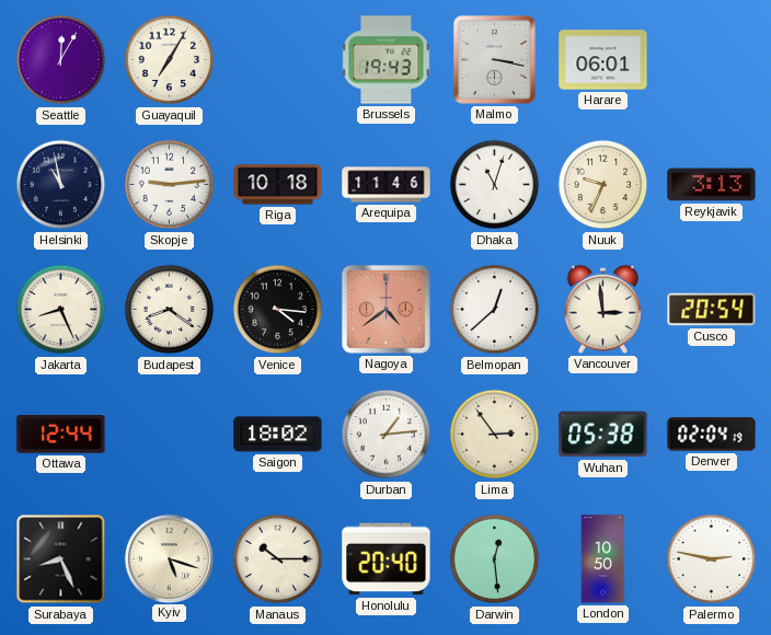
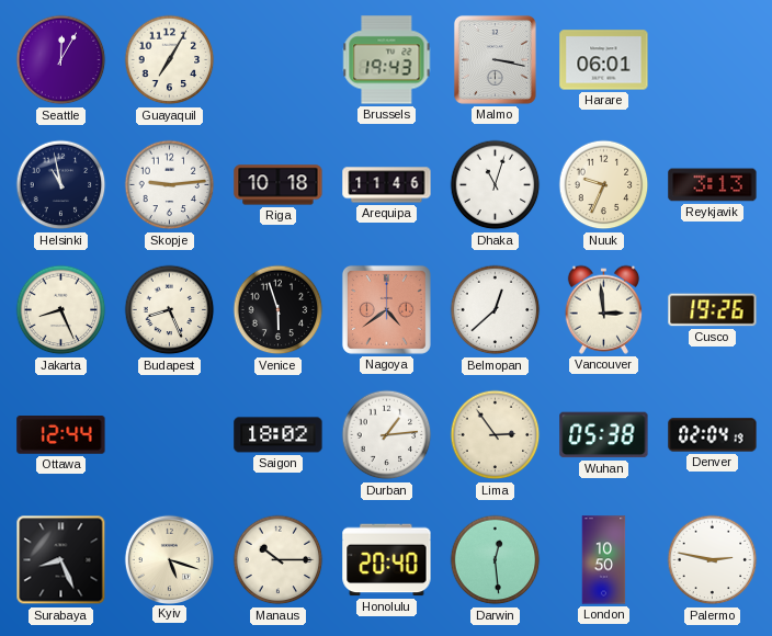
Budapest: 8:21 -> 8:26
Venice: 4:16 -> 5:57
Cusco: 20:54 -> 19:26
